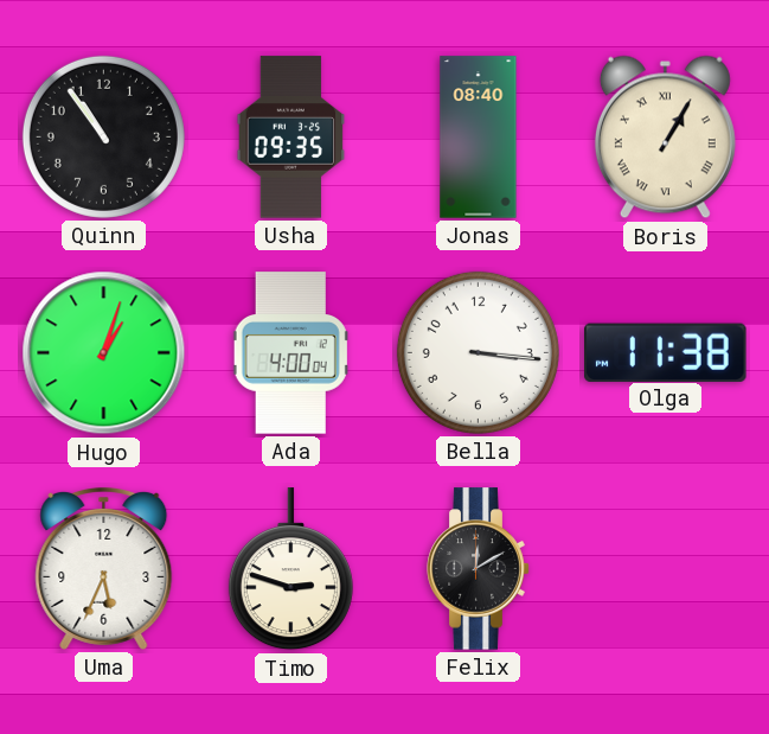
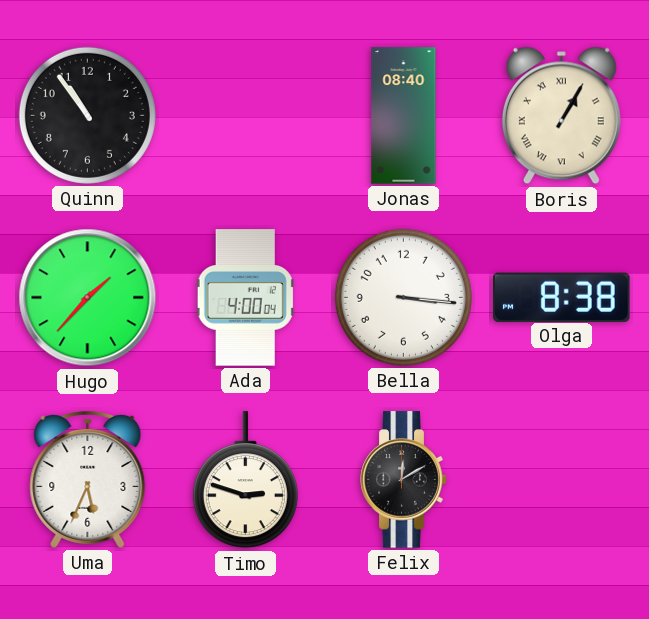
Usha: 09:35 -> none
Hugo: 1:03 -> 1:37
Olga: 11:38 -> 8:38
